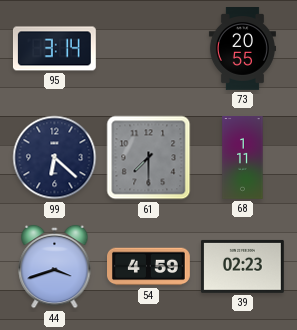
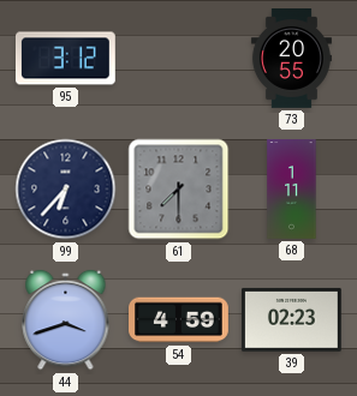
95: 3:14 -> 3:12
99: 6:22 -> 6:37
